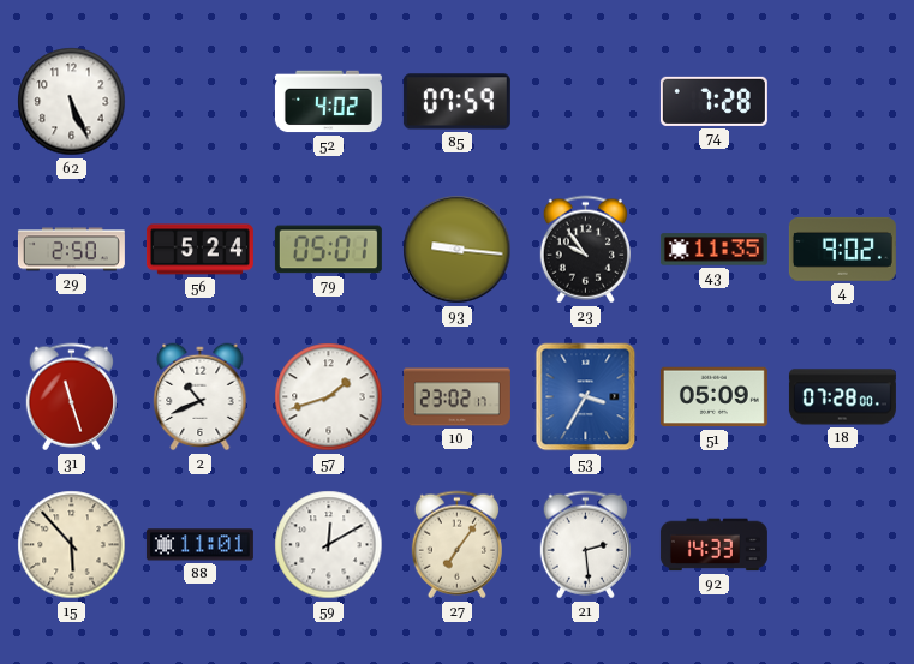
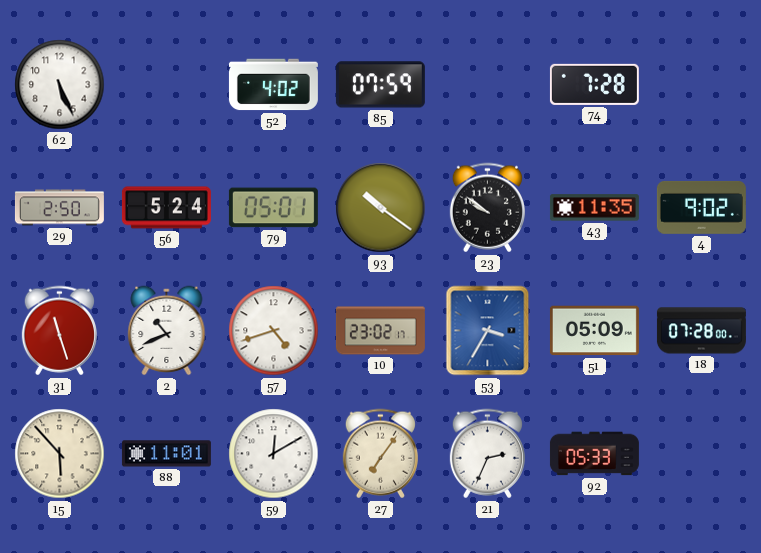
93: 9:16 -> 10:21
23: 9:54 -> 9:51
57: 1:42 -> 4:42
21: 2:29 -> 2:34
92: 14:33 -> 05:33
